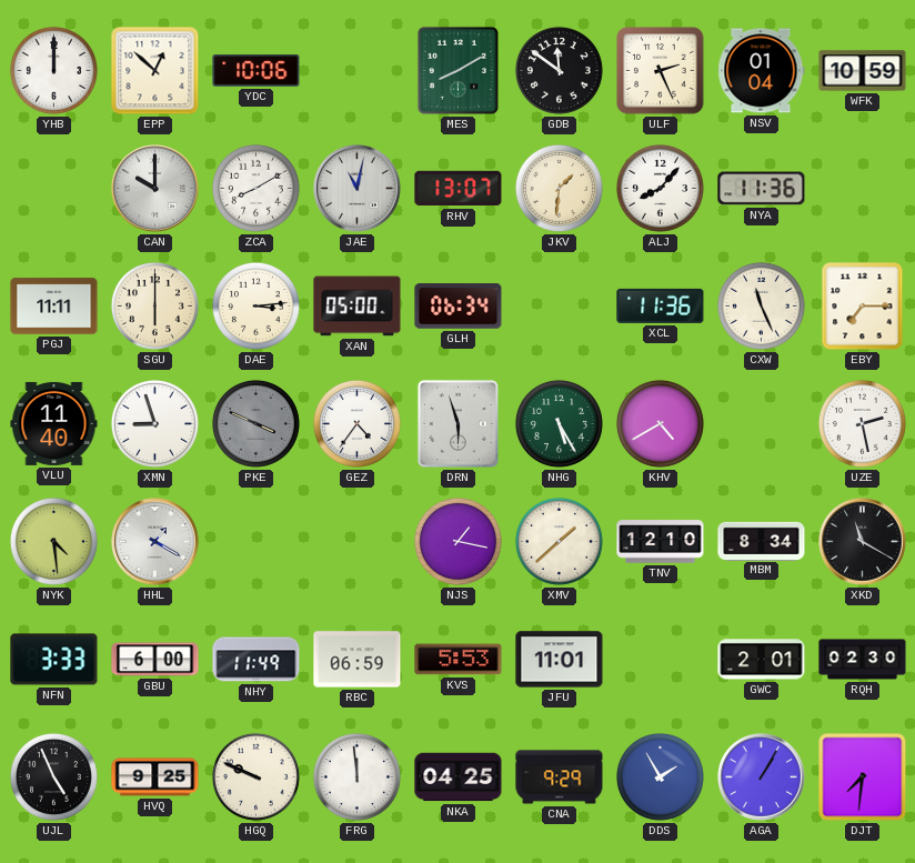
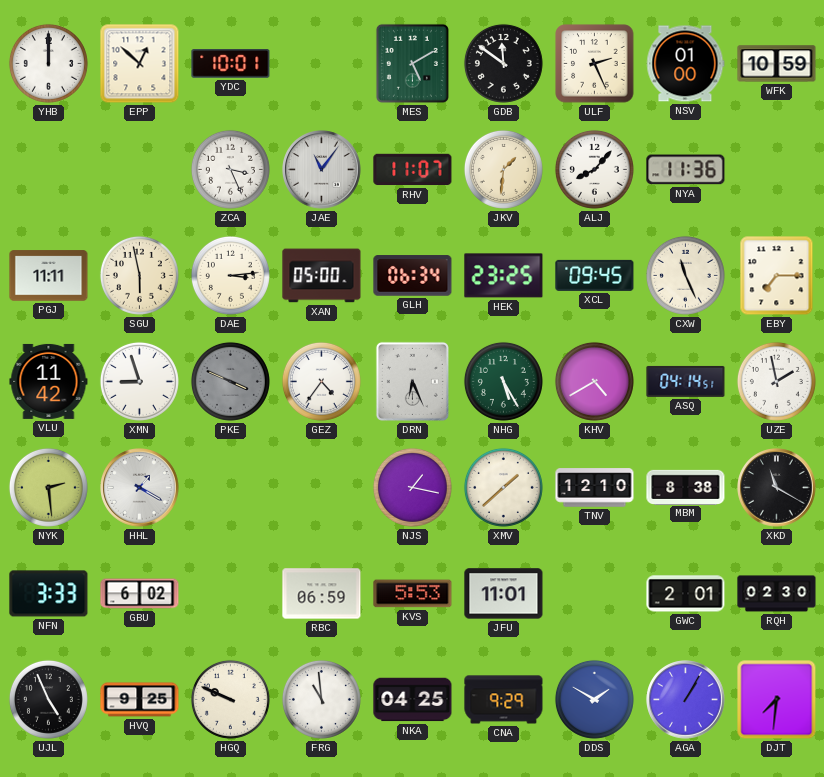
YDC: 10:06 -> 10:01
MES: 8:10 -> 5:10
NSV: 01:04 -> 01:00
CAN: 10:00 -> none
ZCA: 8:10 -> 3:26
JAE: 11:02 -> 11:06
RHV: 13:07 -> 11:07
SGU: 6:00 -> 5:58
HEK: none -> 23:25
XCL: 11:36 -> 09:45
VLU: 11:40 -> 11:42
DRN: 5:57 -> 6:26
ASQ: none -> 04:14
UZE: 2:28 -> 1:58
NYK: 4:29 -> 2:29
MBM: 8:34 -> 8:38
GBU: 6:00 -> 6:02
NHY: 11:49 -> none
FRG: 11:59 -> 10:59
DDS: 1:55 -> 1:50
